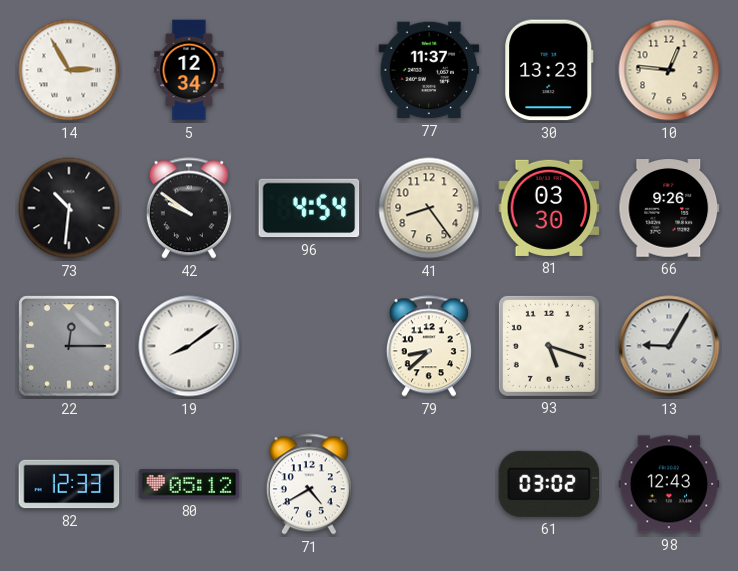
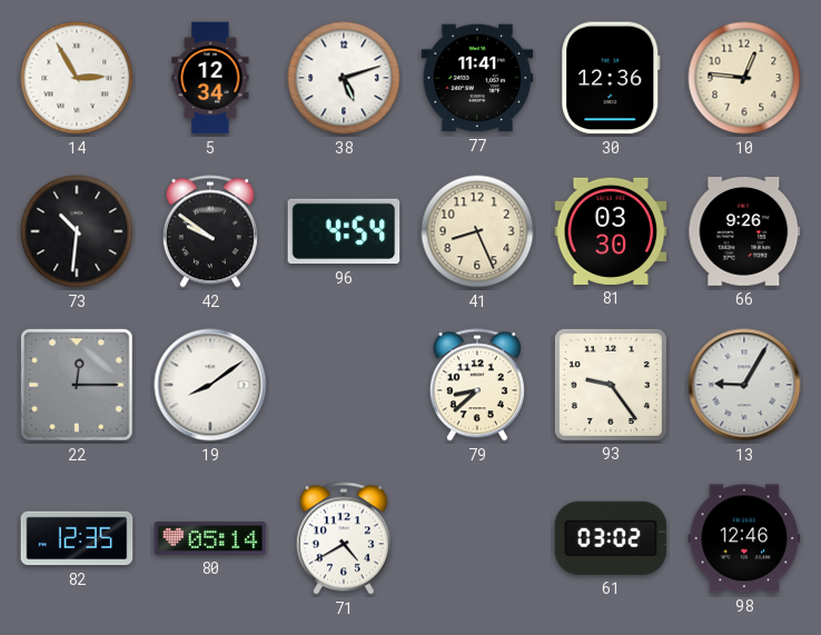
38: none -> 5:12
77: 11:37 -> 11:41
30: 13:23 -> 12:36
41: 8:24 -> 8:26
93: 5:18 -> 9:24
82: 12:33 -> 12:35
80: 05:12 -> 05:14
98: 12:43 -> 12:46
